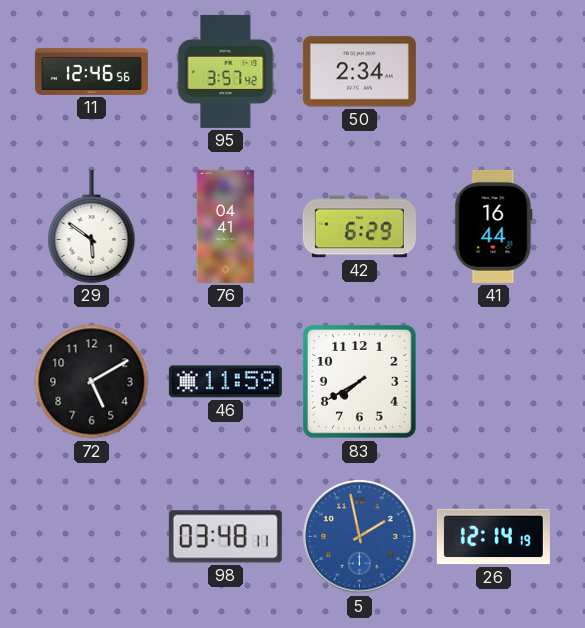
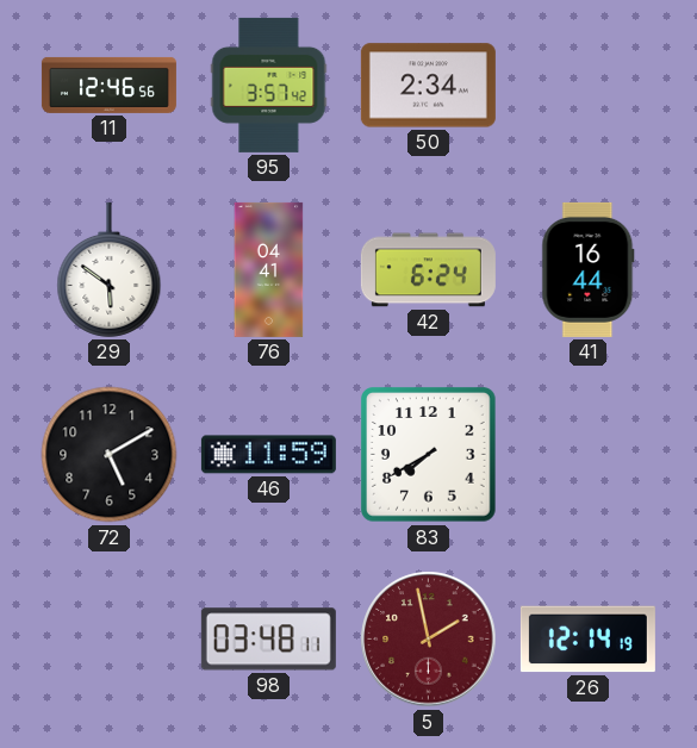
42: 6:29 -> 6:24
5 dial: blue -> burgundy
